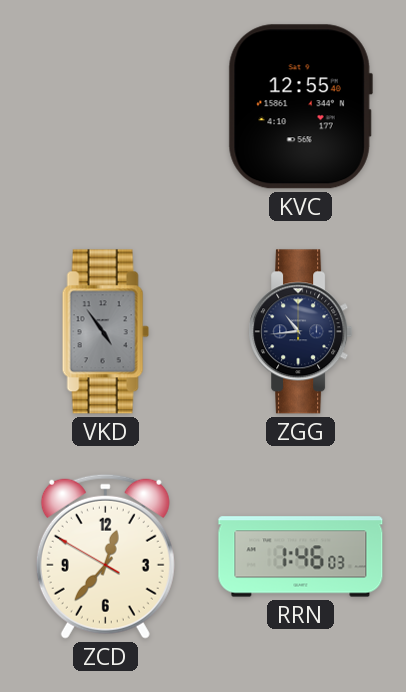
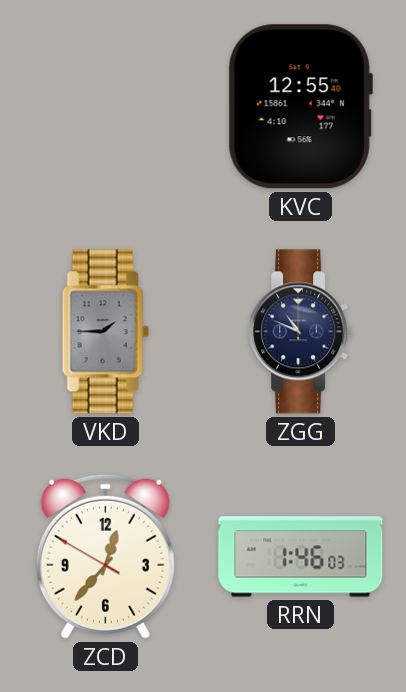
VKD: 4:54 -> 1:45
ZGG: 10:44 -> 10:49
